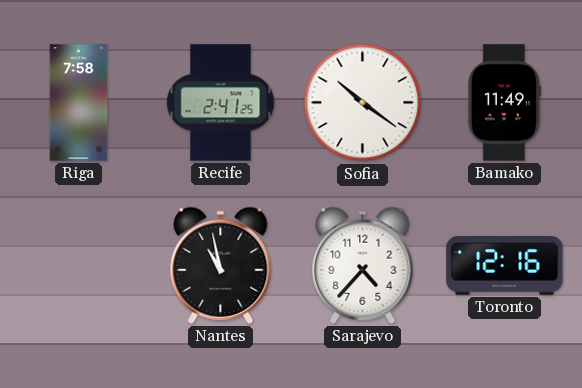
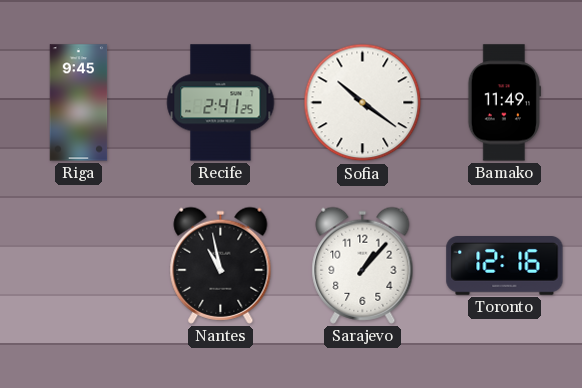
Riga: 7:58 -> 9:45
Sarajevo: 4:37 -> 1:07
